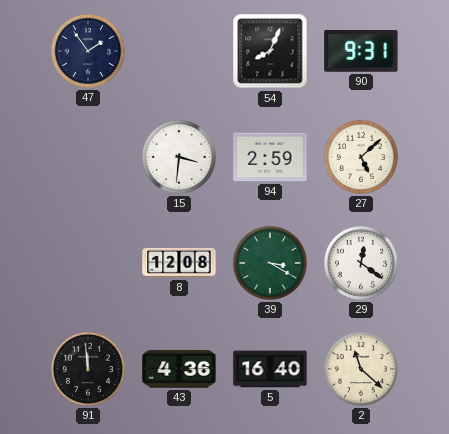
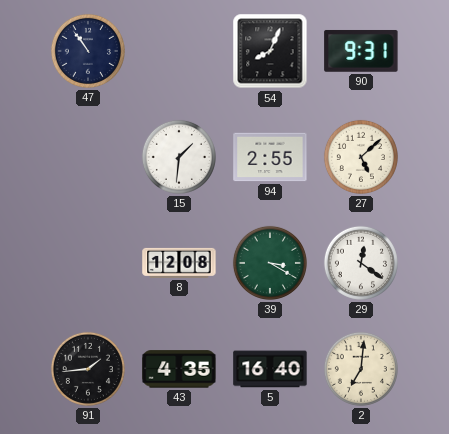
47: 1:54 -> 10:54
15: 3:31 -> 1:31
94: 2:59 -> 2:55
91: 11:59 -> 1:44
43: 4:36 -> 4:35
2: 11:22 -> 7:01
